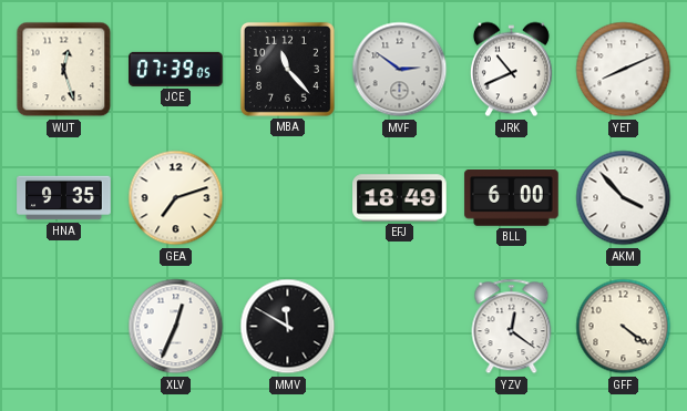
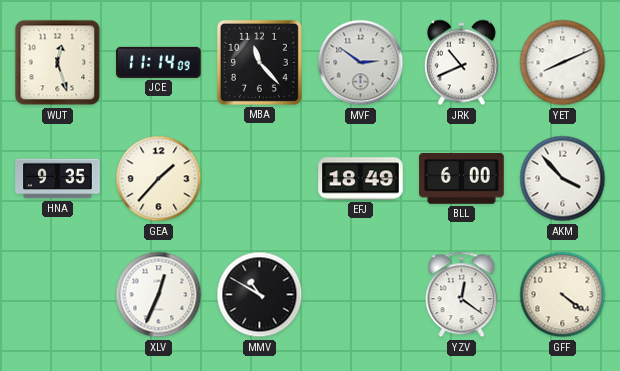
JCE: 07:39 -> 11:14
GEA: 7:12 -> 1:37
MMV: 11:50 -> 10:50
